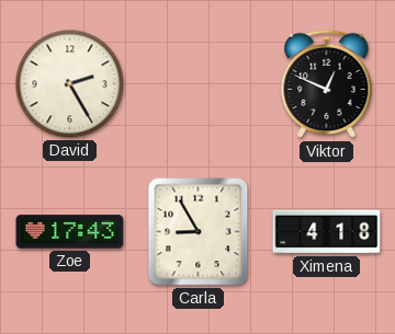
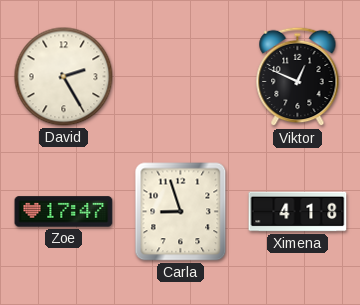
Zoe: 17:43 -> 17:47
Carla: 8:55 -> 8:57
